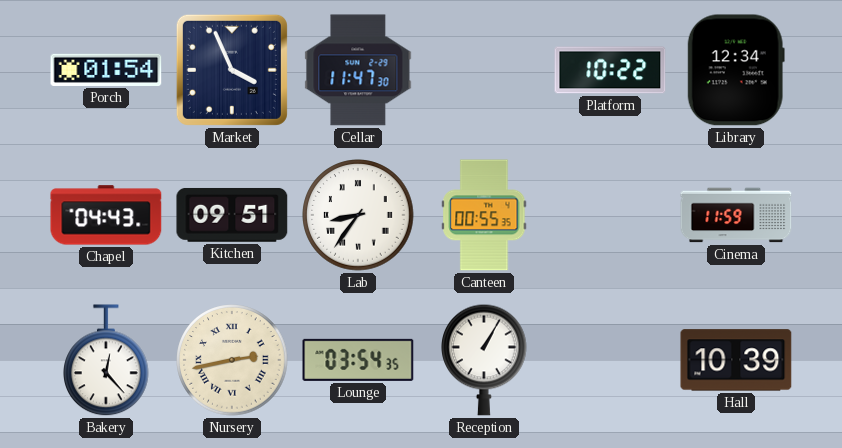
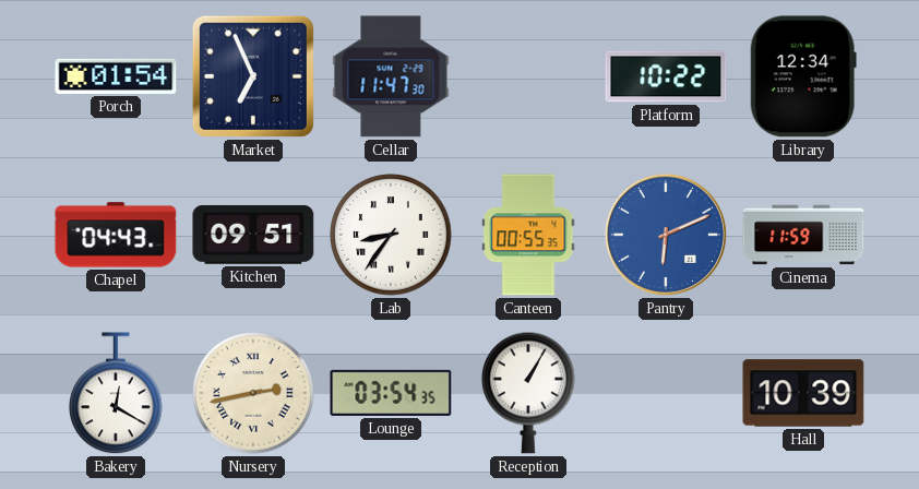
Market: 3:56 -> 6:56
Pantry: none -> 6:11
Bakery: 12:23 -> 12:20
